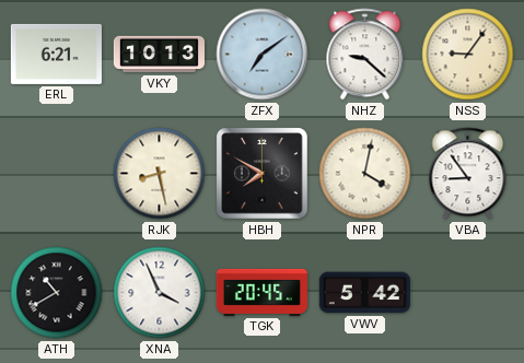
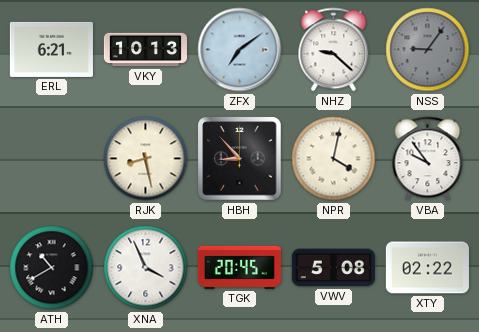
NSS dial: cream -> grey
HBH: 7:50 -> 8:53
VBA: 8:54 -> 9:54
VWV: 5:42 -> 5:08
XTY: none -> 02:22
